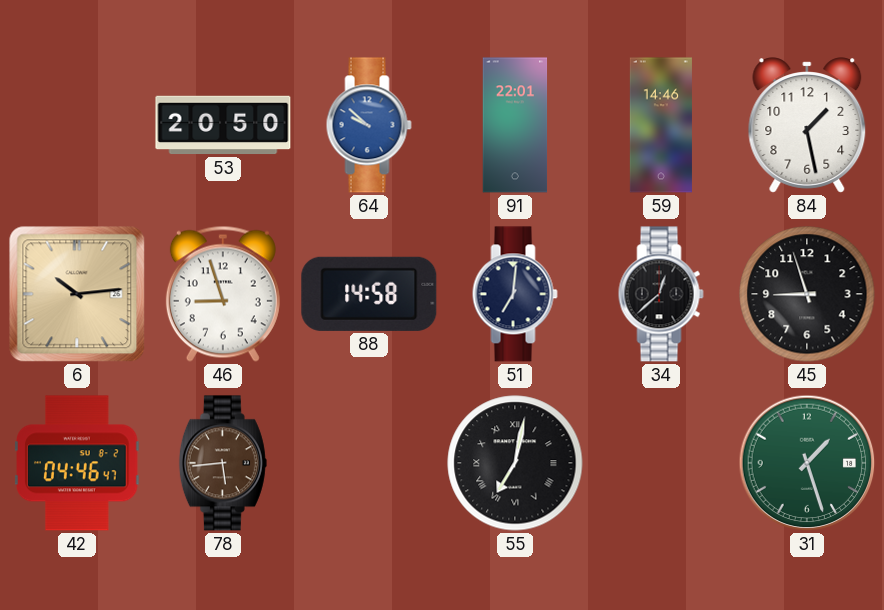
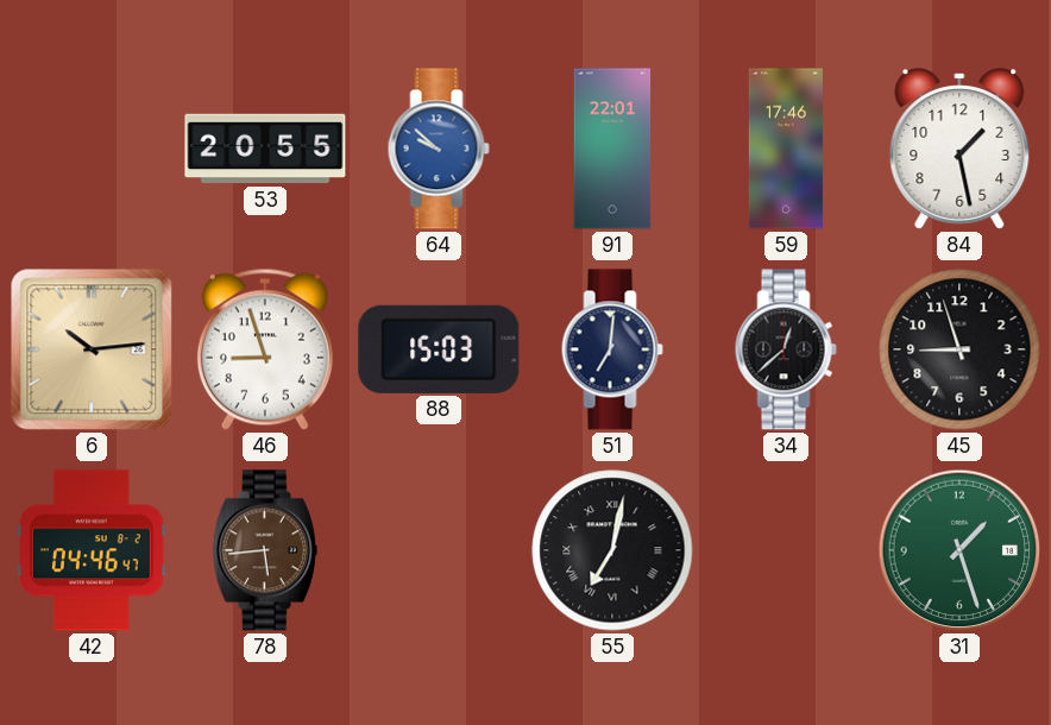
53: 20:50 -> 20:55
59: 14:46 -> 17:46
88: 14:58 -> 15:03
